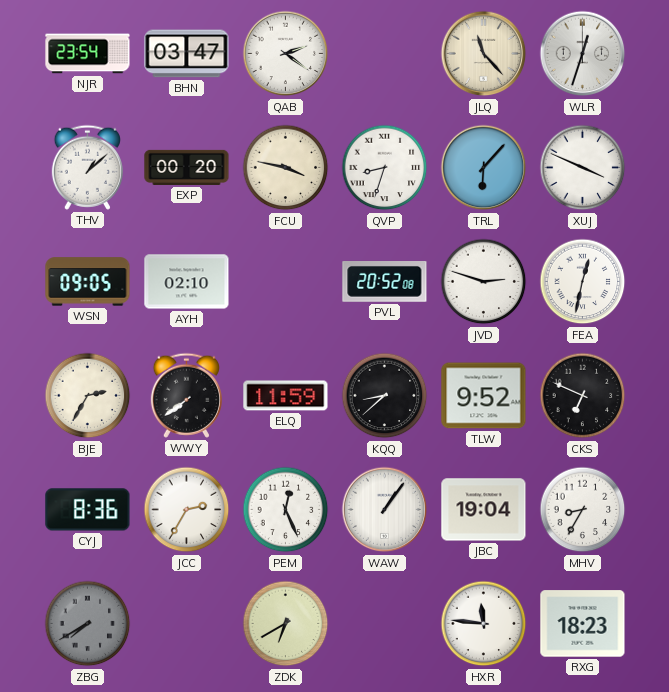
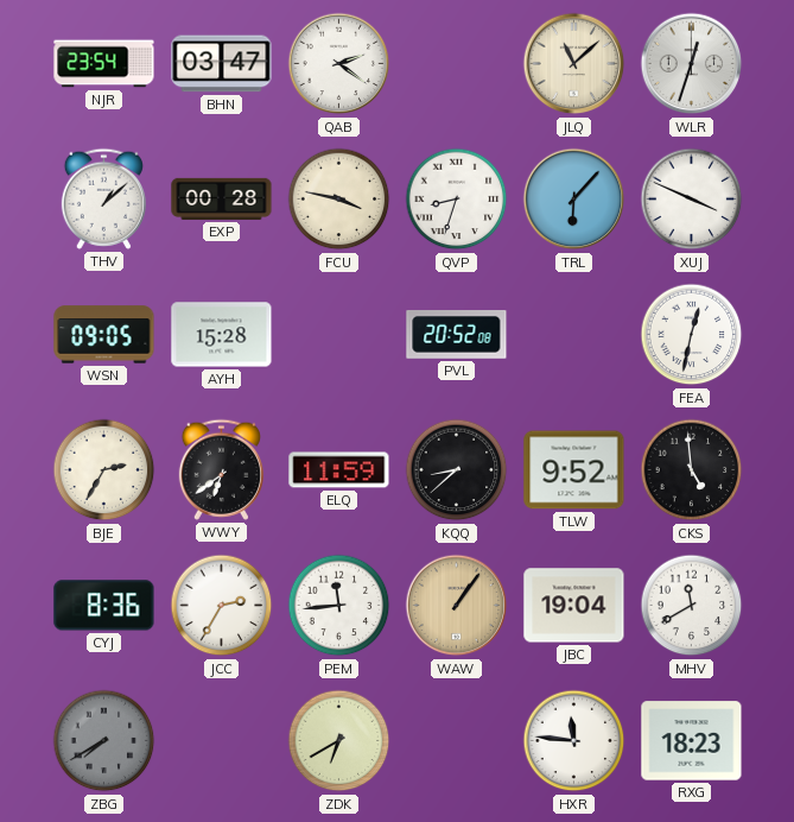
JLQ: 11:23 -> 11:08
EXP: 00:20 -> 00:28
AYH: 02:10 -> 15:28
JVD: 2:48 -> none
WWY: 7:39 -> 6:39
CKS: 6:49 -> 4:59
PEM: 12:26 -> 11:44
WAW dial: white -> champagne
MHV: 8:35 -> 11:40
